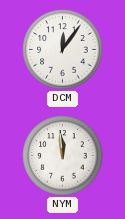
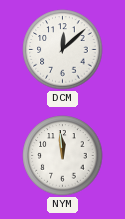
DCM: 12:06 -> 12:08
